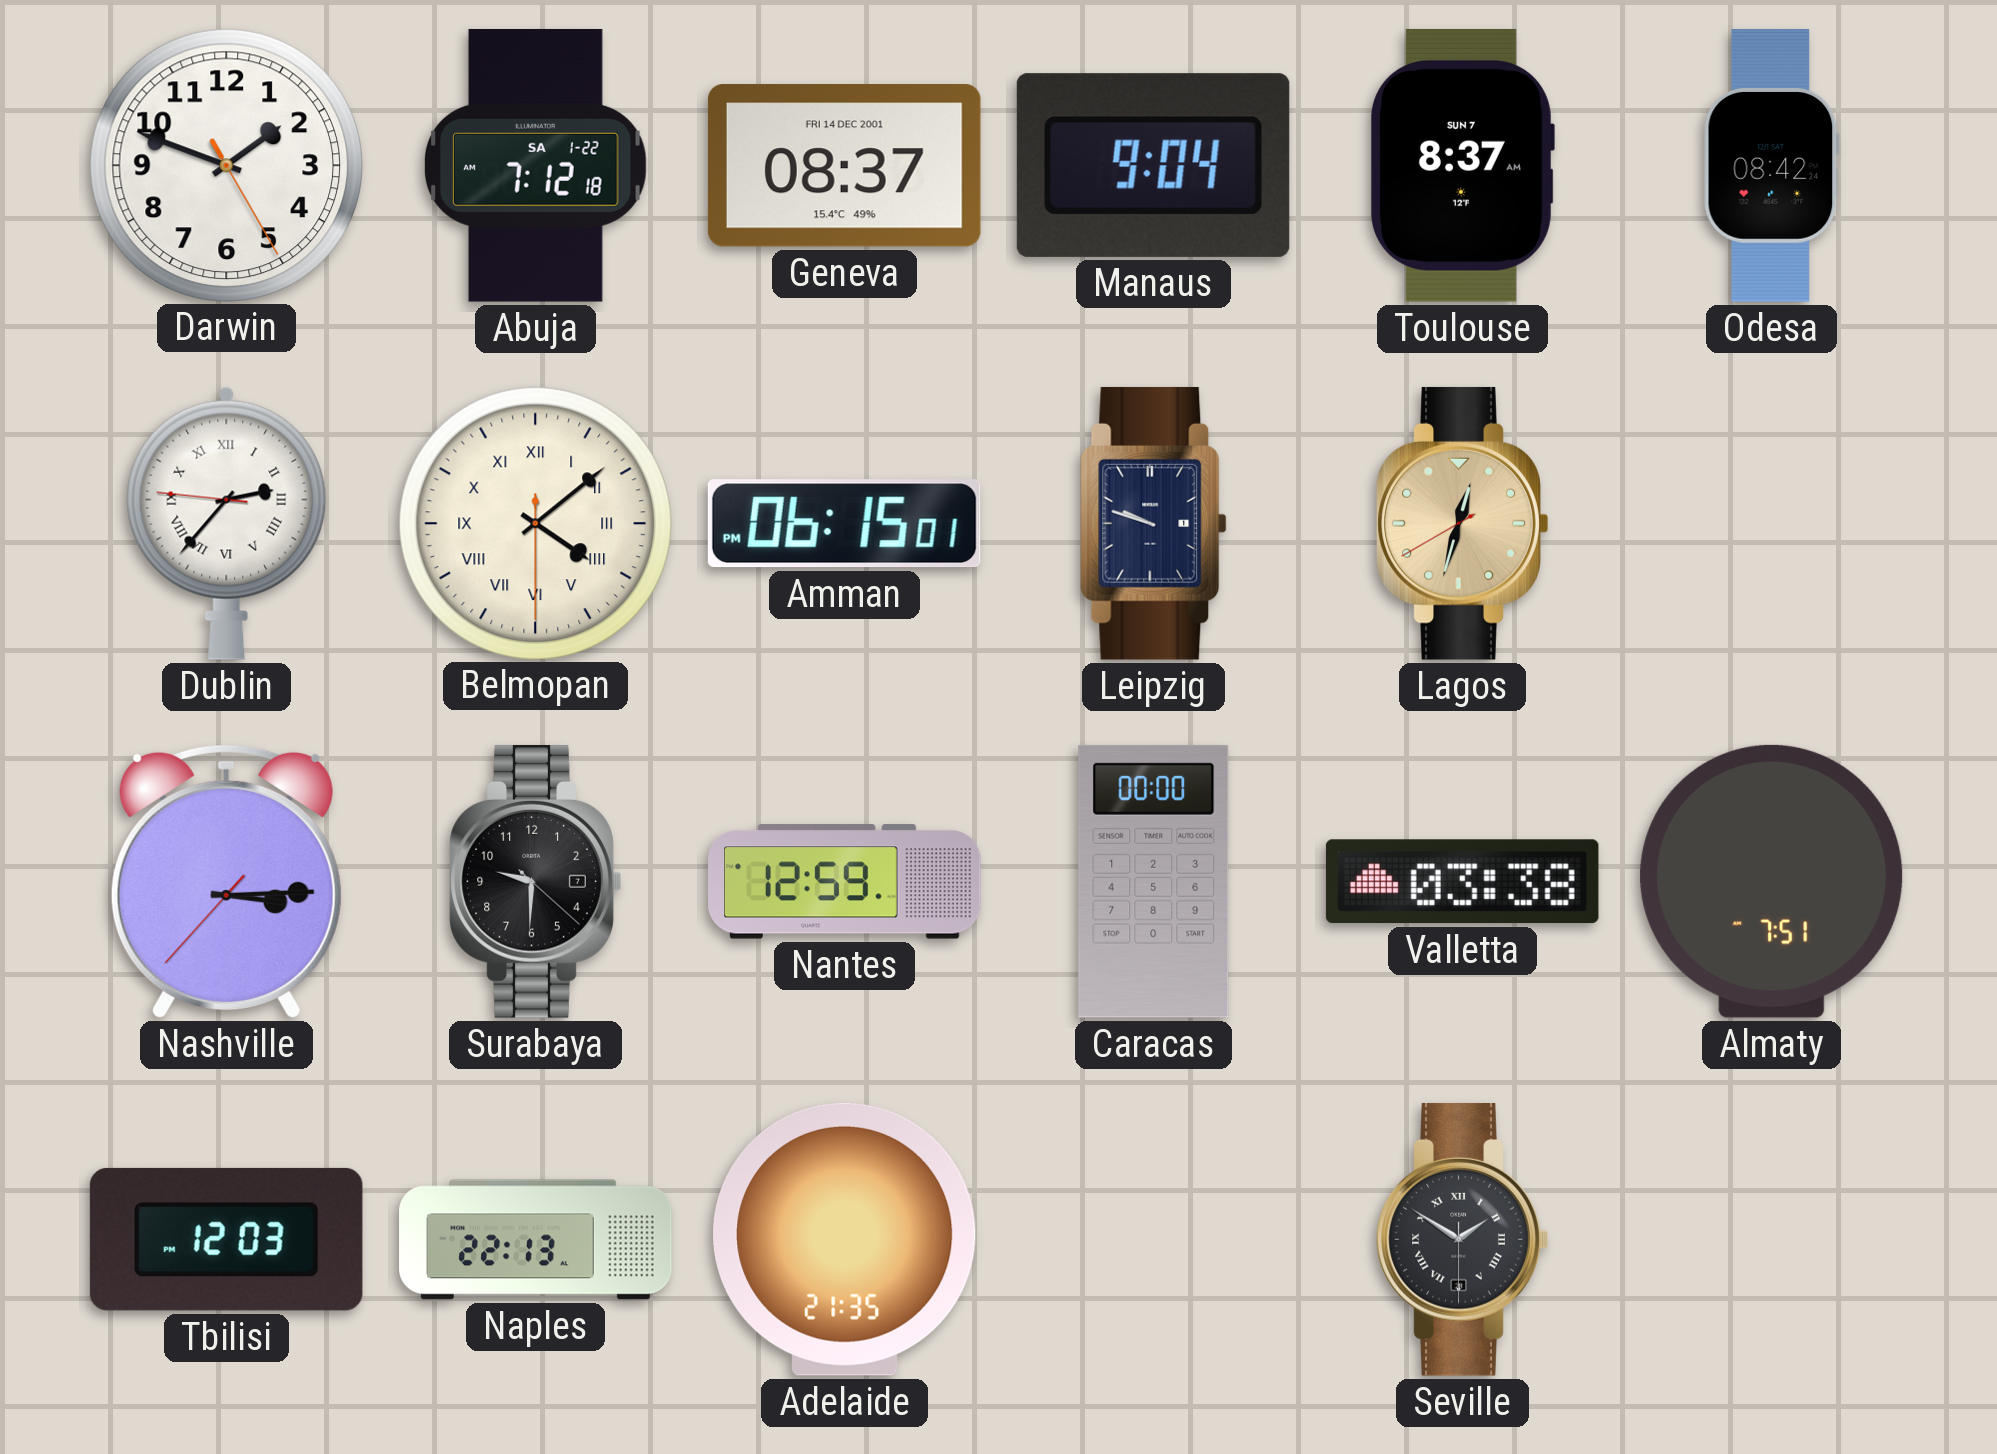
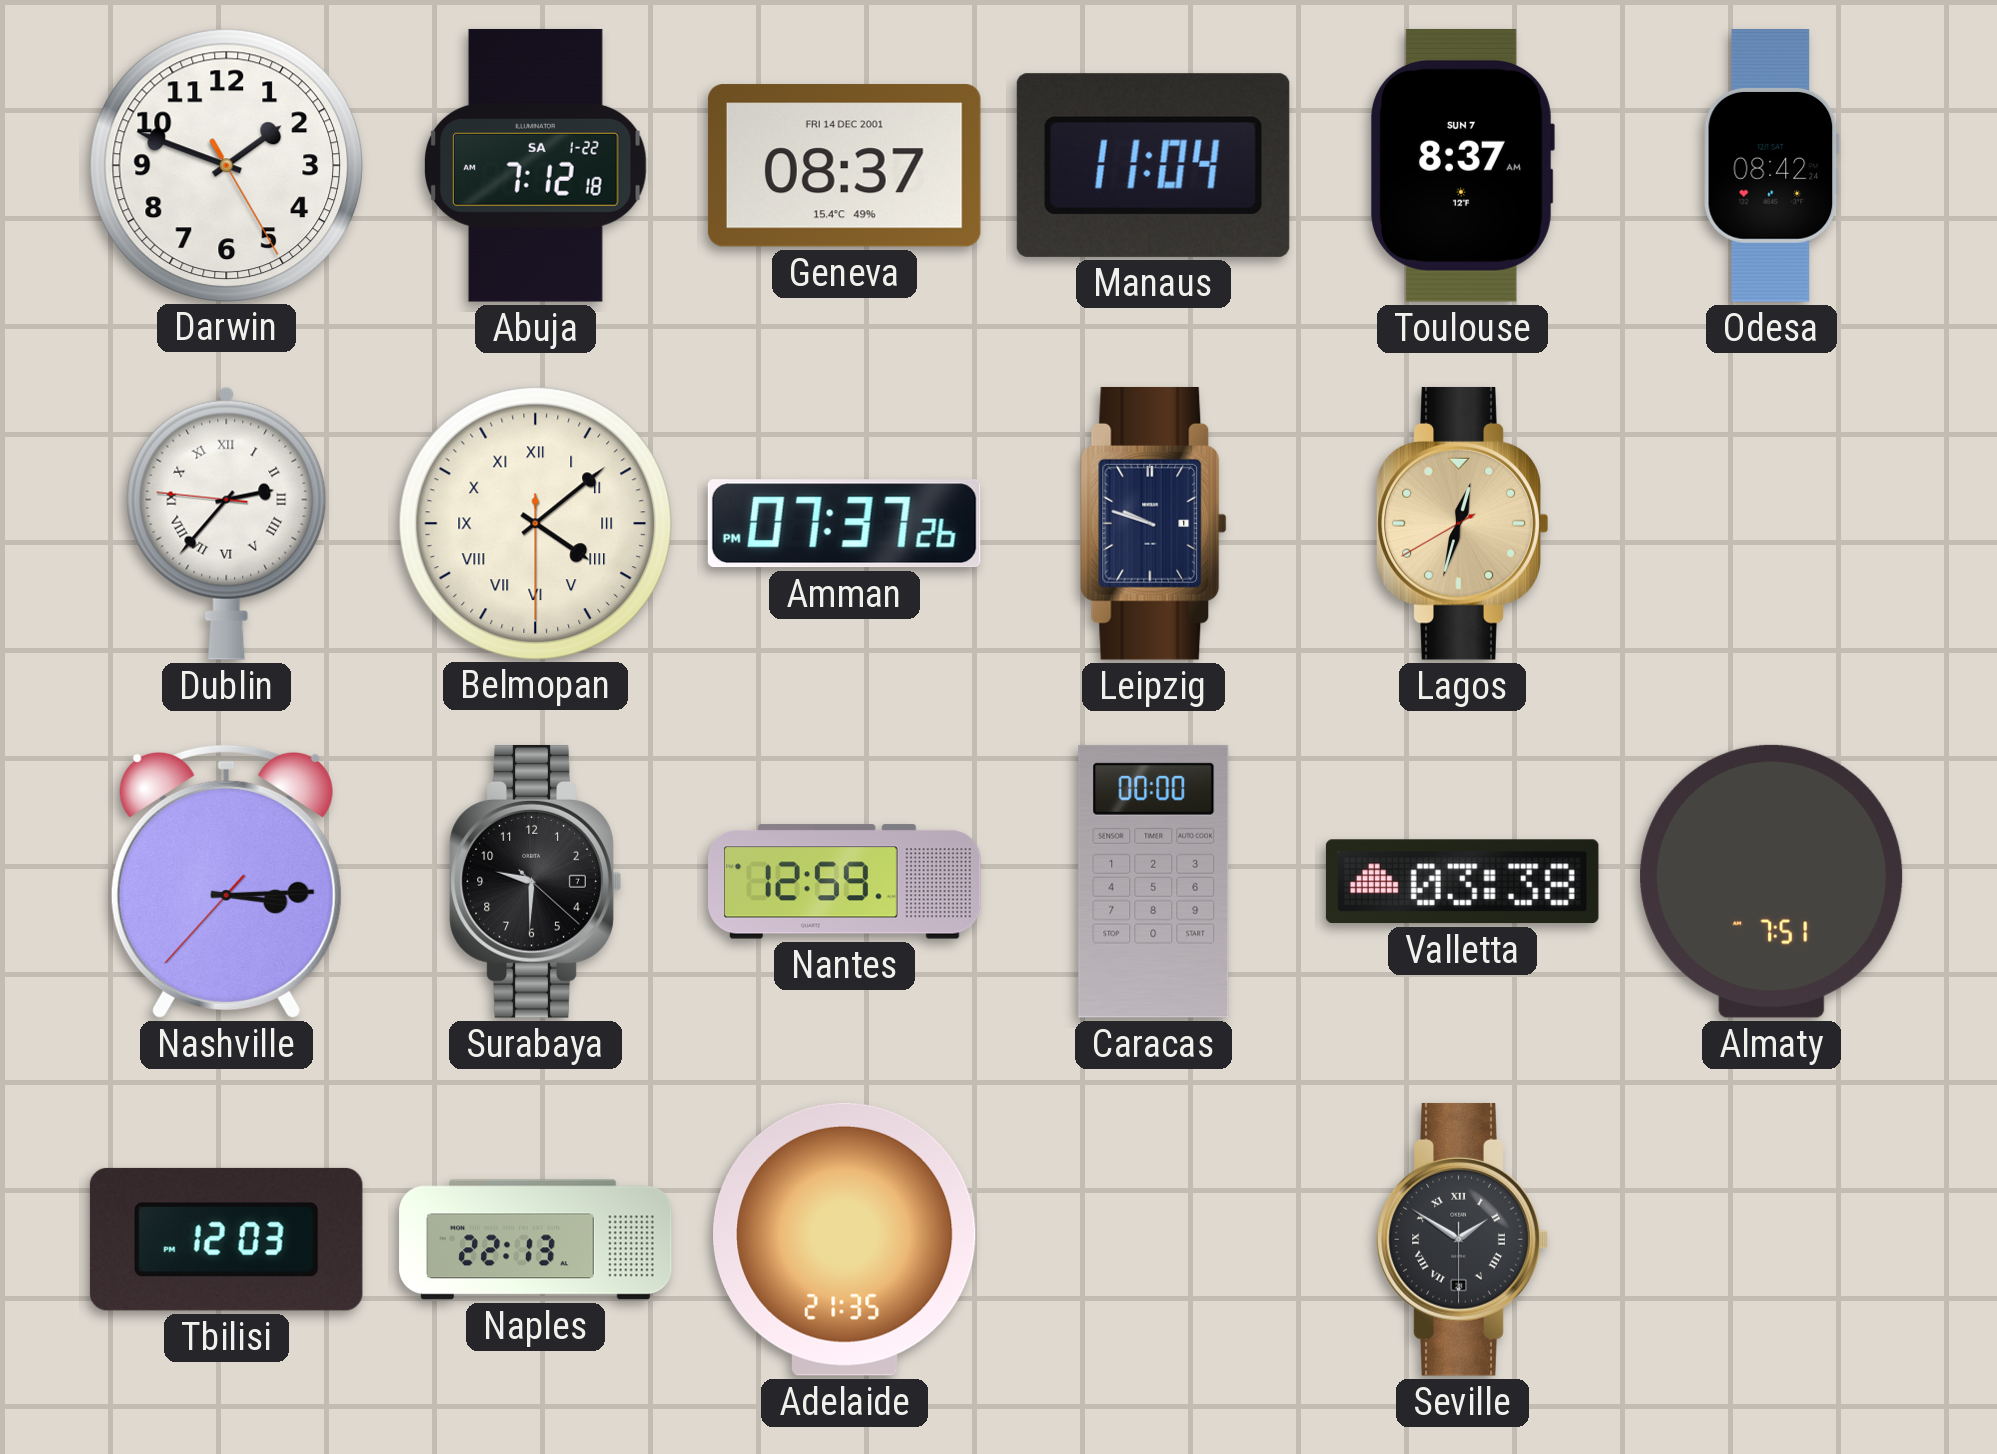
Manaus: 9:04 -> 11:04
Amman: 06:15 -> 07:37
